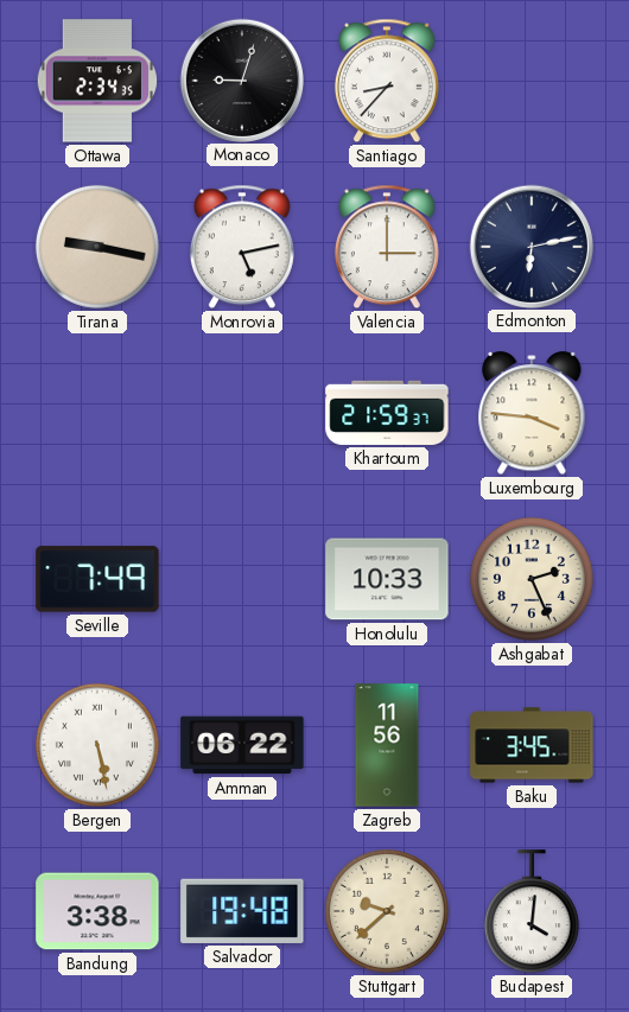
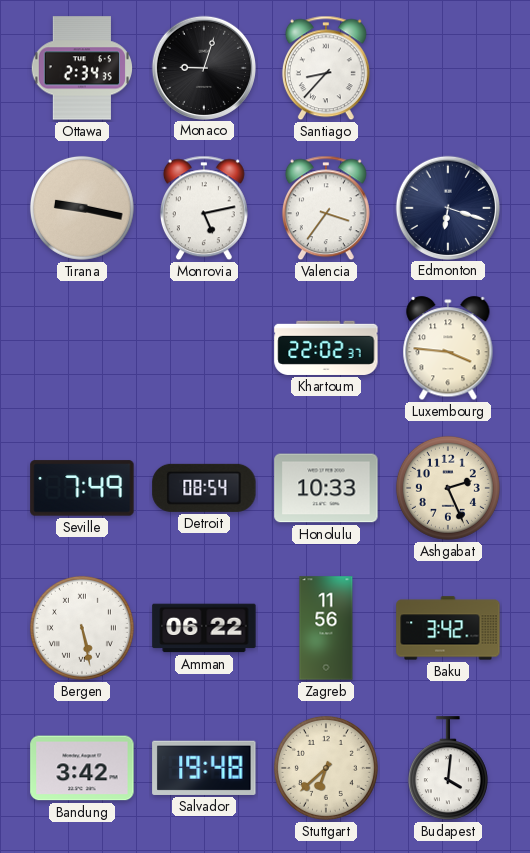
Valencia: 3:00 -> 3:36
Edmonton: 6:13 -> 6:18
Khartoum: 21:59 -> 22:02
Detroit: none -> 08:54
Baku: 3:45 -> 3:42
Bandung: 3:38 -> 3:42
Stuttgart: 9:38 -> 6:38
